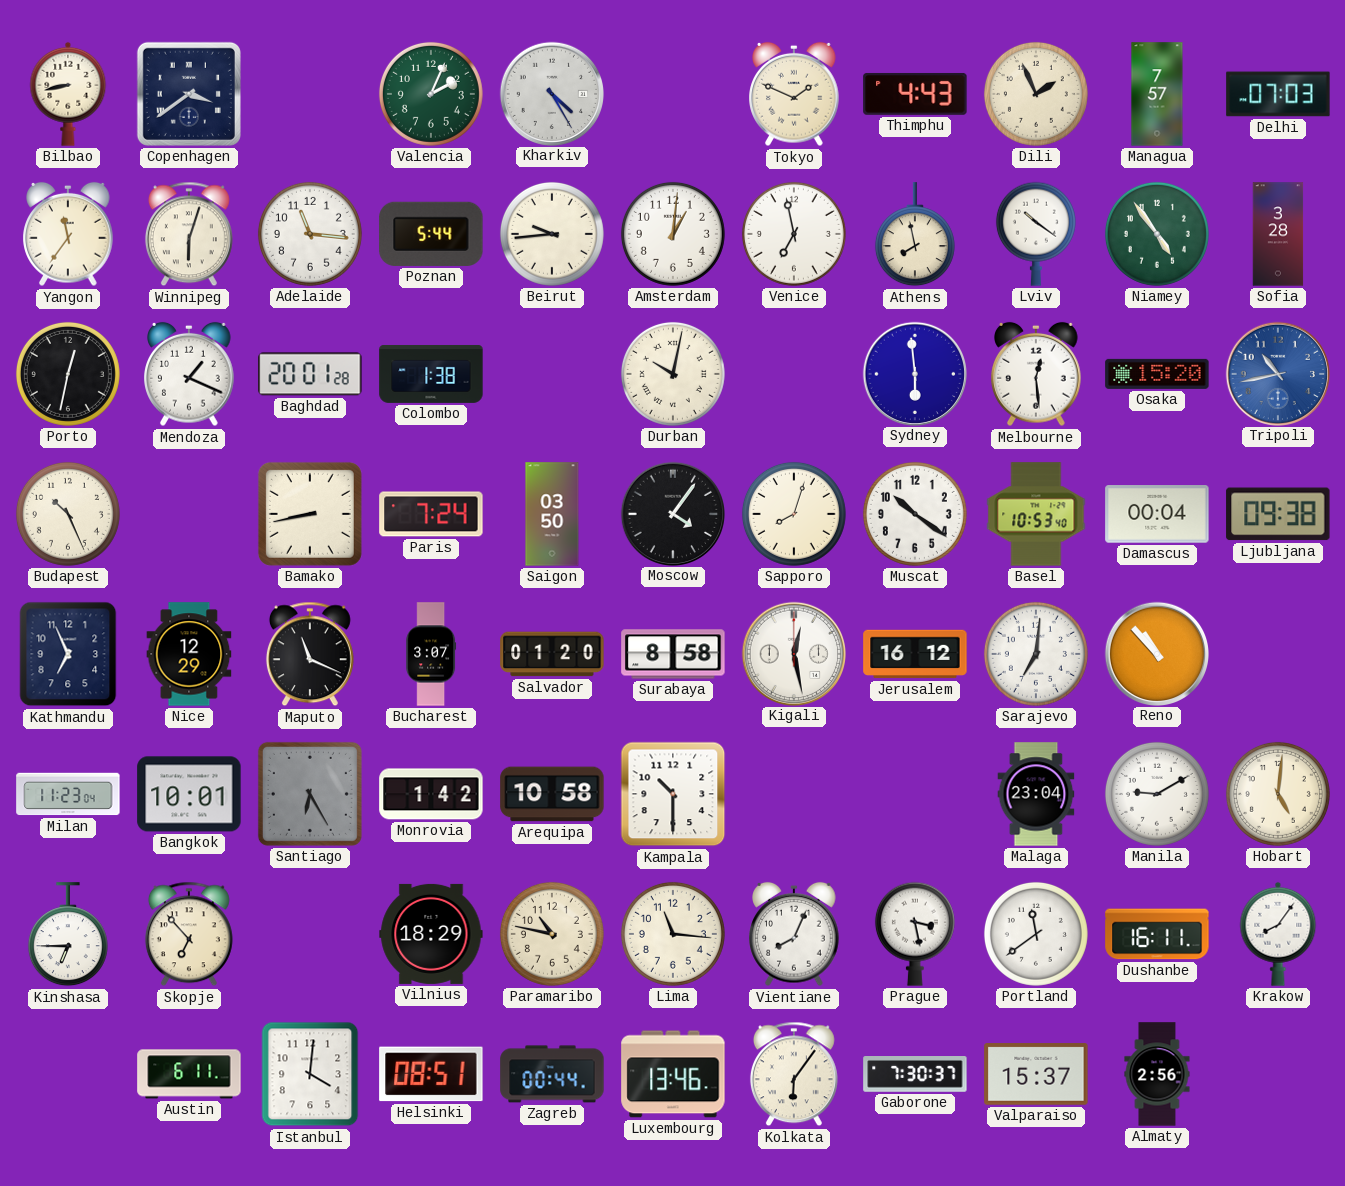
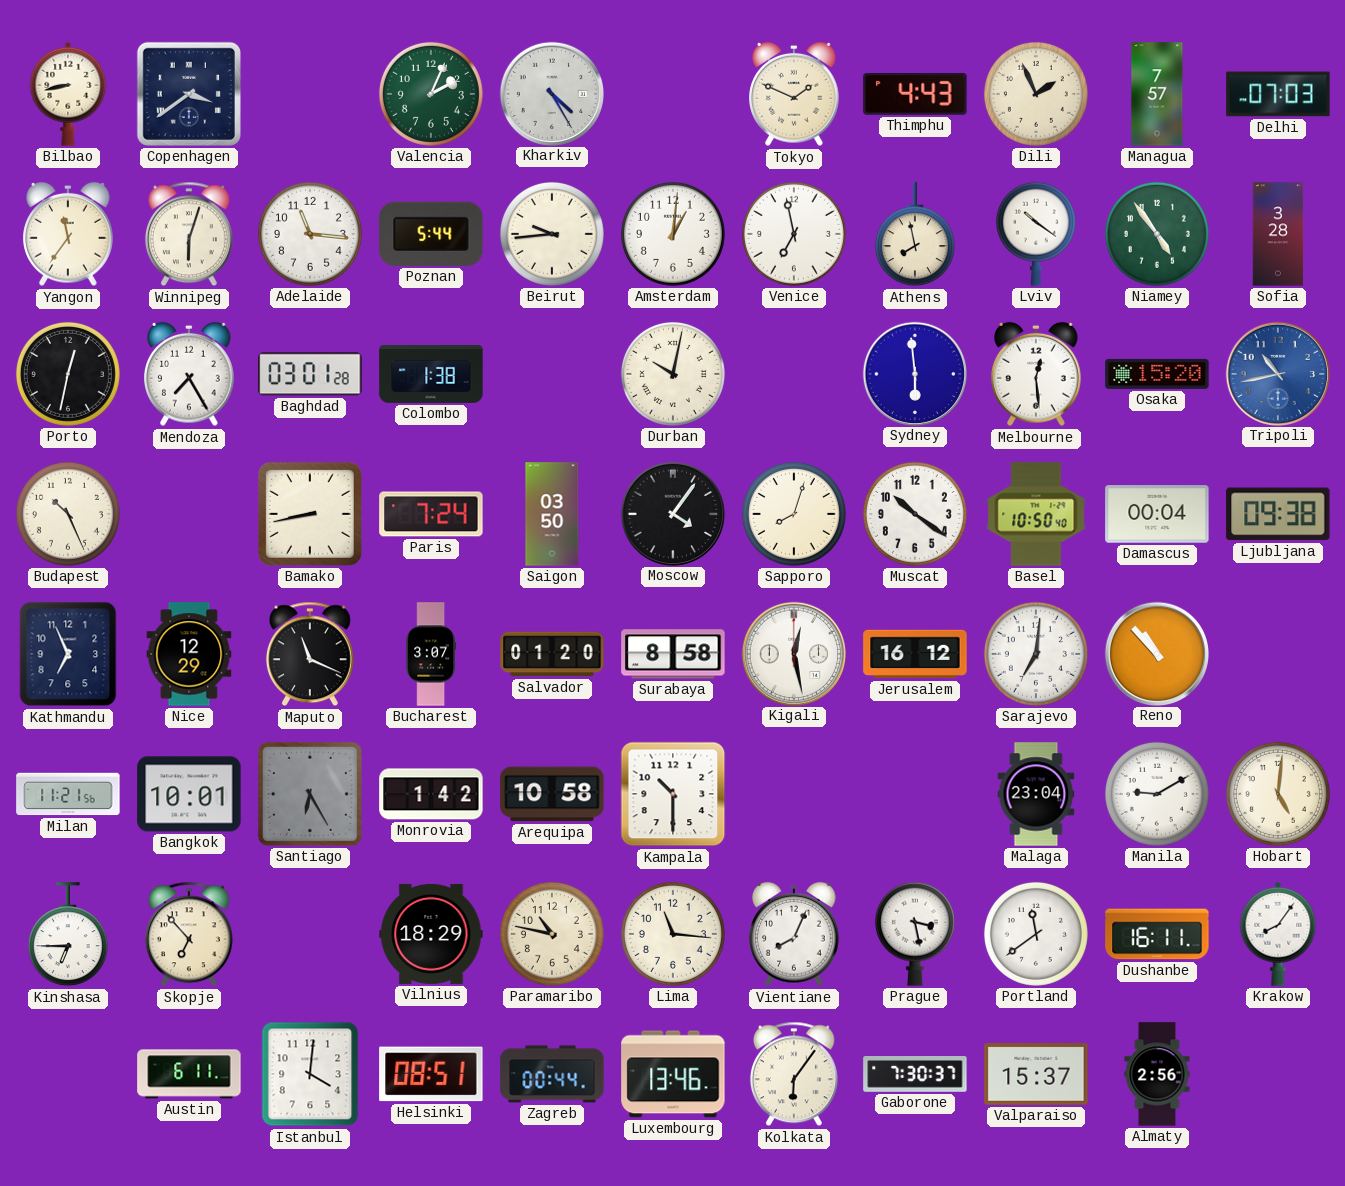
Mendoza: 1:19 -> 7:25
Baghdad: 20:01 -> 03:01
Basel: 10:53 -> 10:50
Milan: 11:23 -> 11:21
